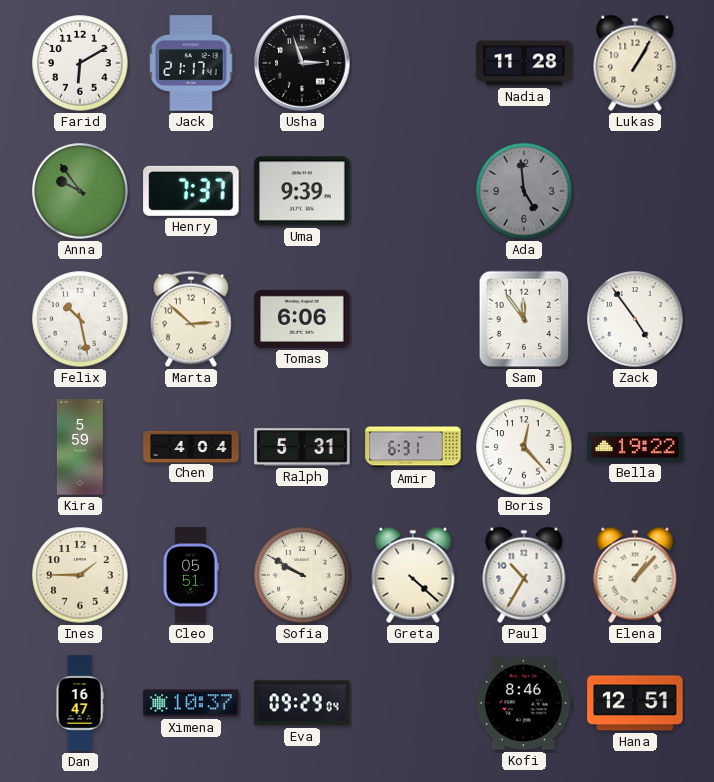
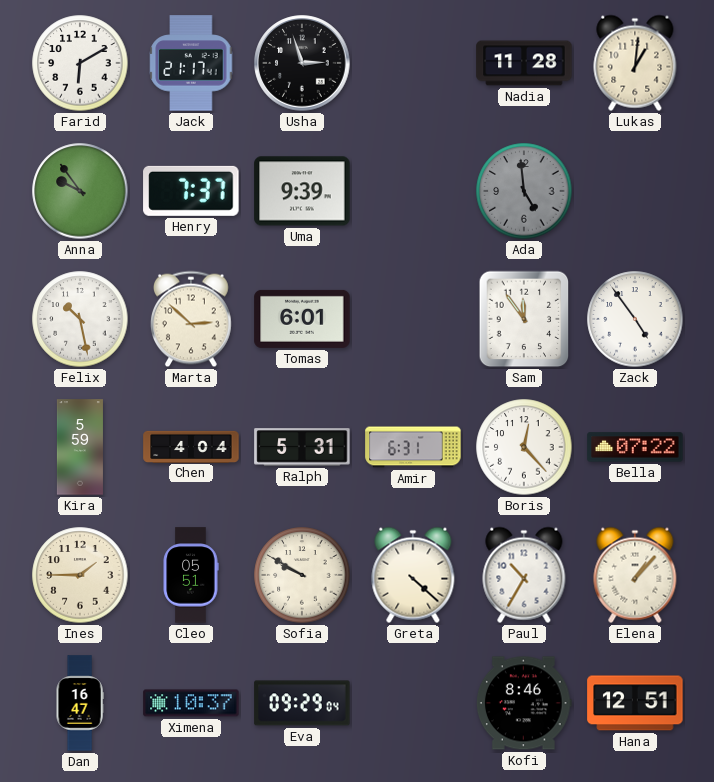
Lukas: 1:05 -> 1:01
Tomas: 6:06 -> 6:01
Bella: 19:22 -> 07:22
